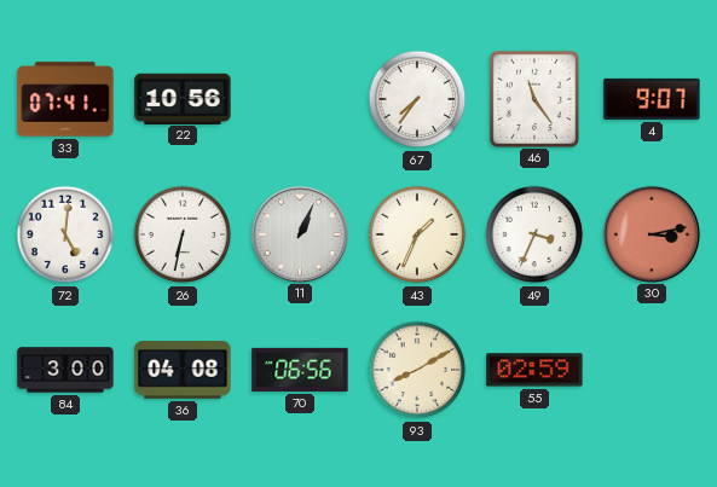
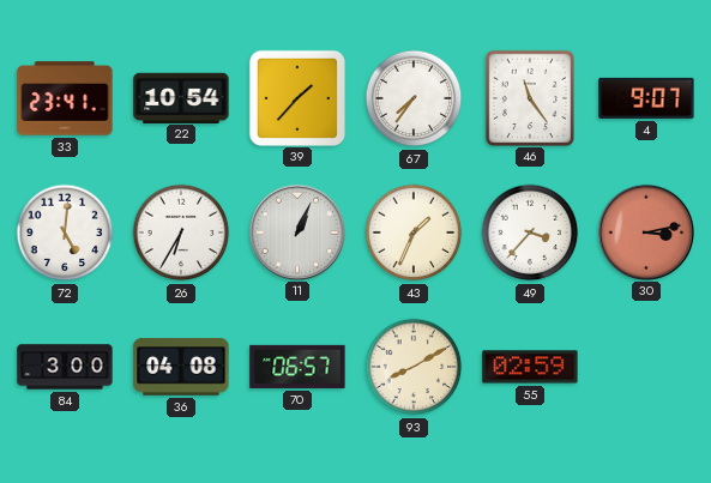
33: 07:41 -> 23:41
22: 10:56 -> 10:54
39: none -> 1:37
26: 6:32 -> 6:35
49: 3:34 -> 3:37
70: 06:56 -> 06:57
